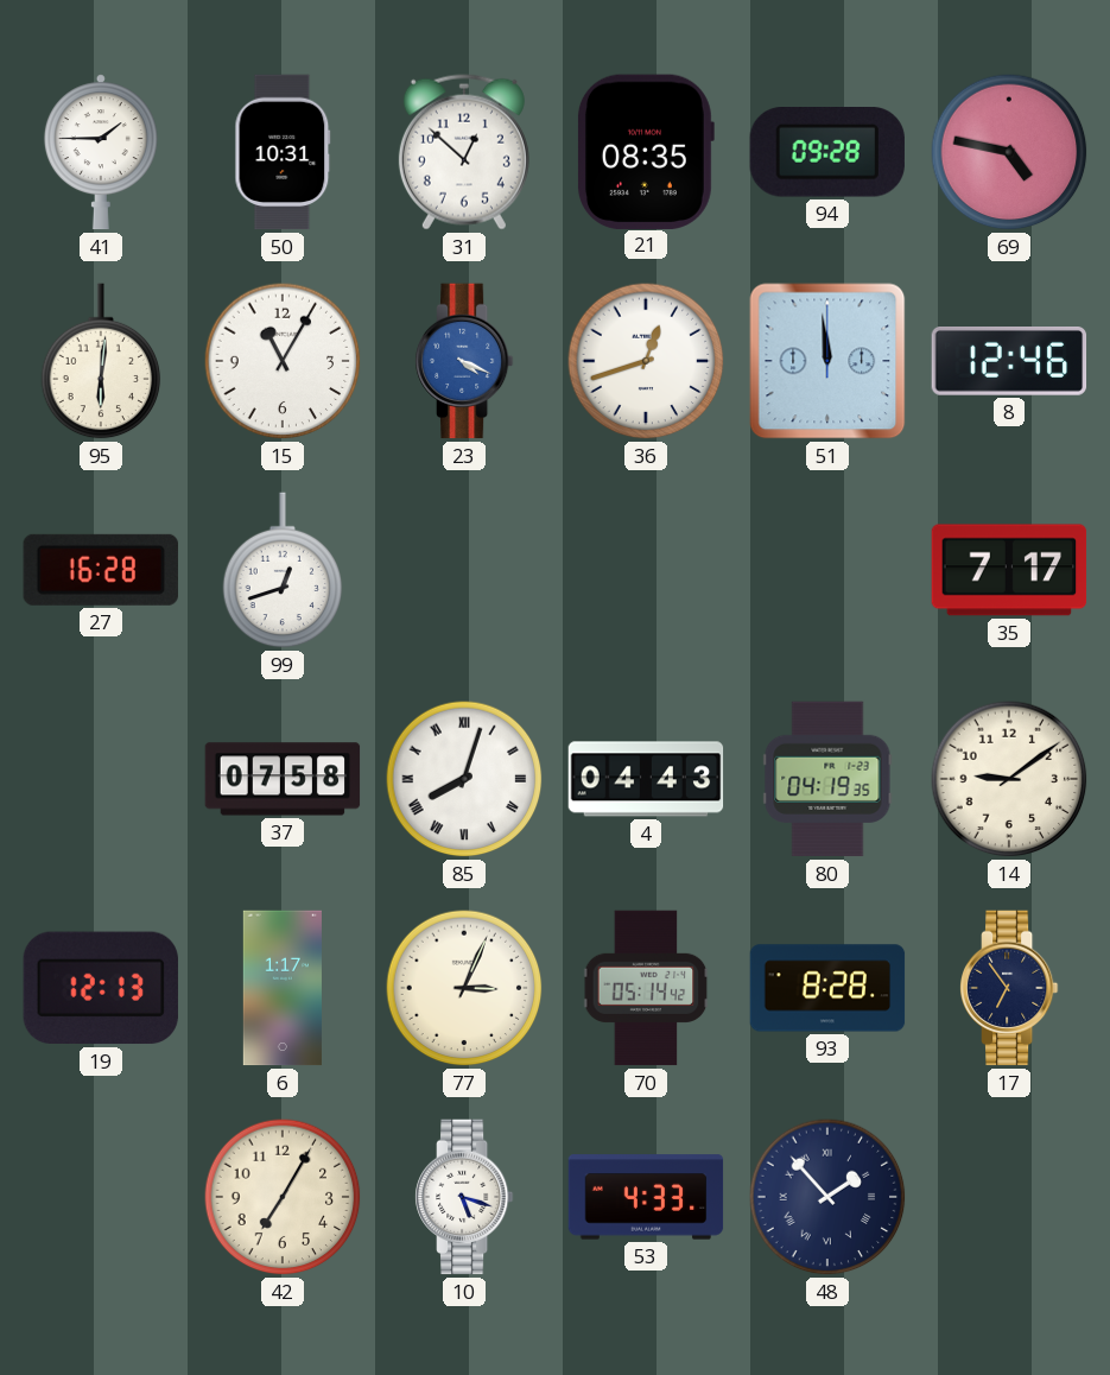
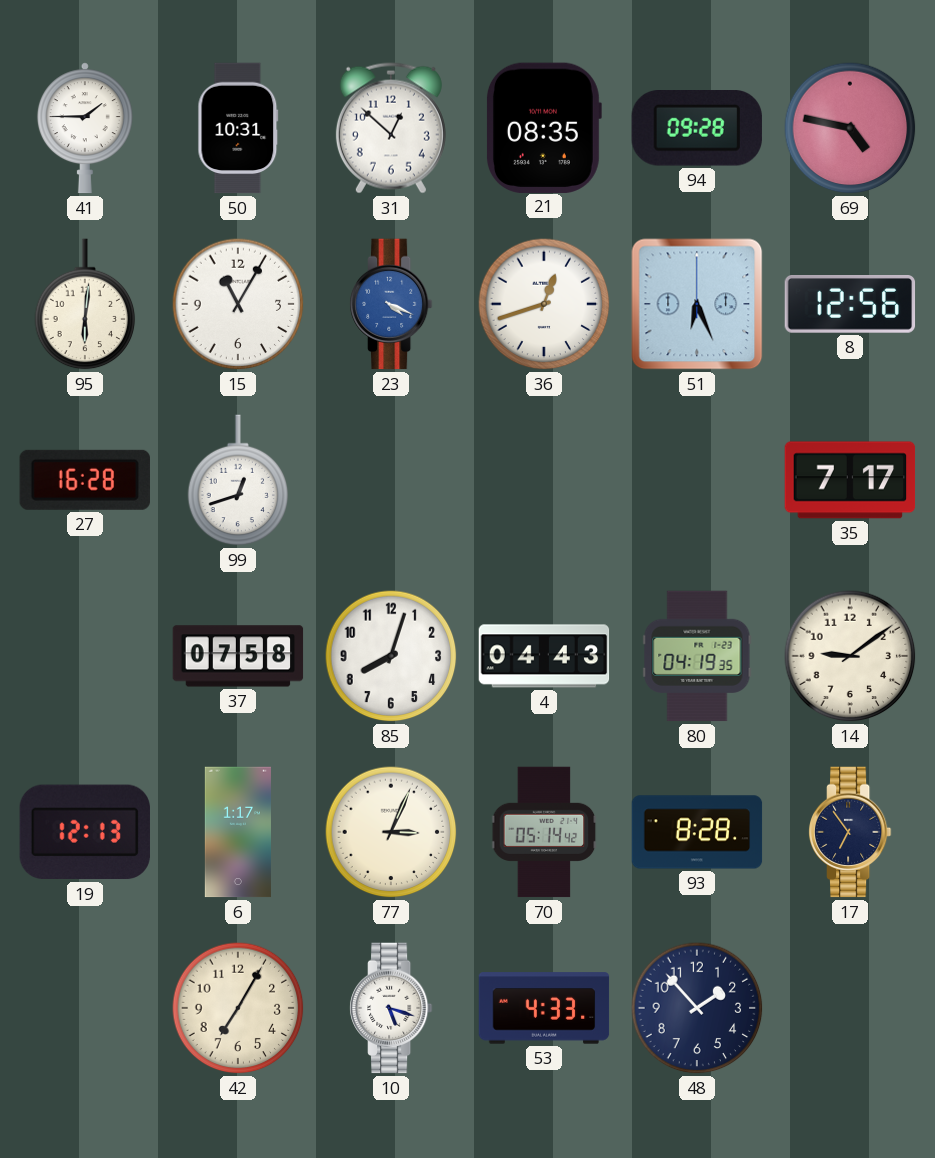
51: 11:59 -> 6:26
8: 12:46 -> 12:56
85 numerals: Roman -> Arabic
48 numerals: Roman -> Arabic
